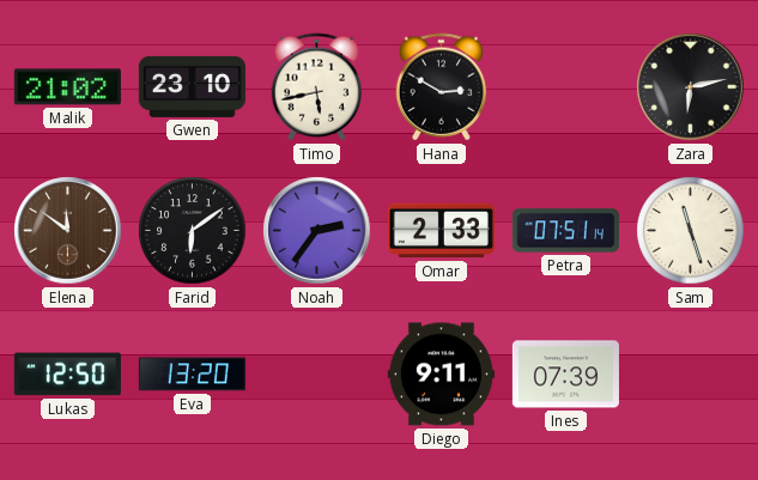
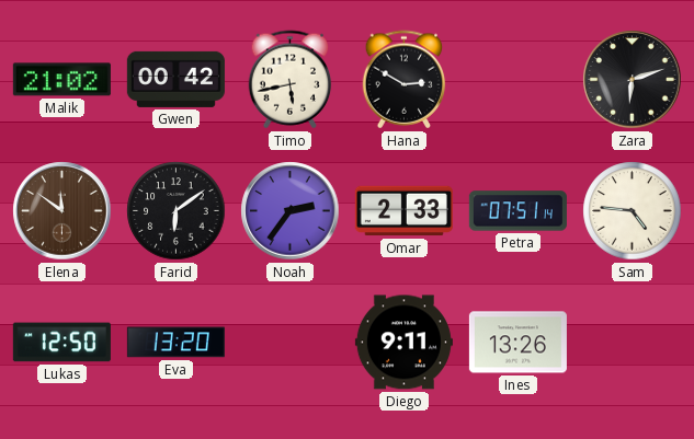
Gwen: 23:10 -> 00:42
Zara: 6:13 -> 6:12
Sam: 11:27 -> 4:46
Ines: 07:39 -> 13:26
